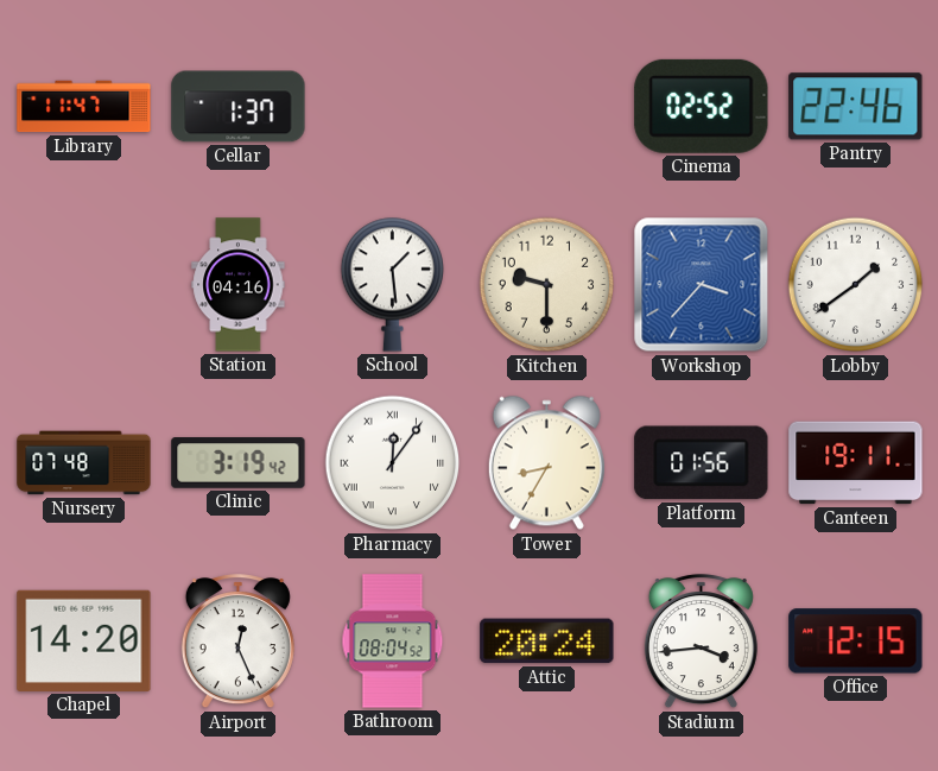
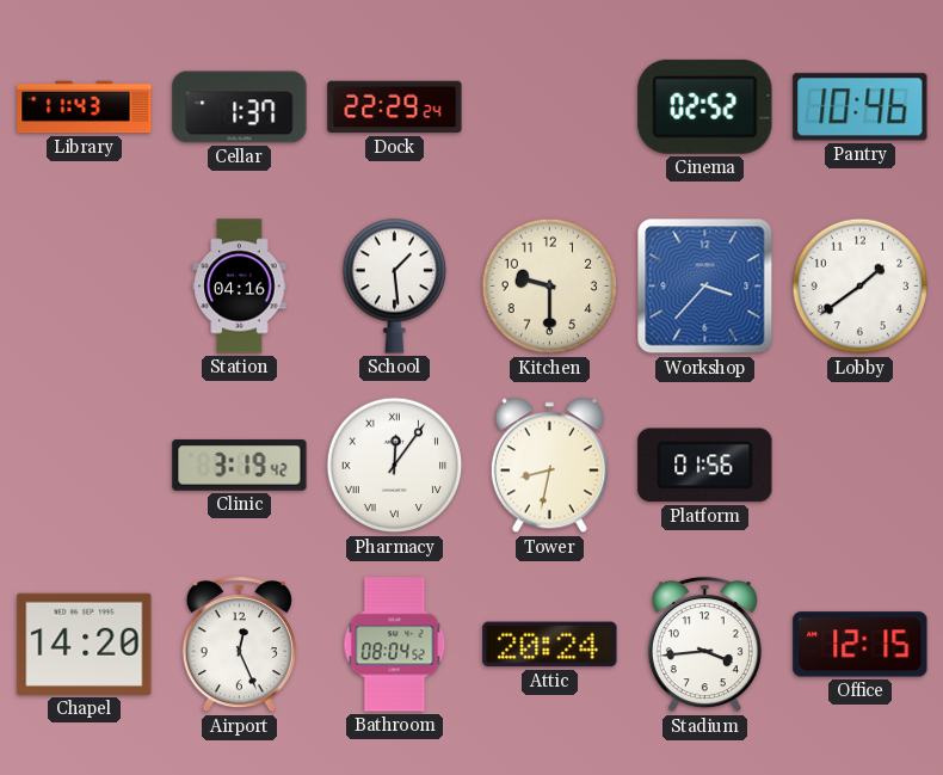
Library: 11:47 -> 11:43
Dock: none -> 22:29
Pantry: 22:46 -> 10:46
Nursery: 07:48 -> none
Tower: 8:35 -> 8:32
Canteen: 19:11 -> none
